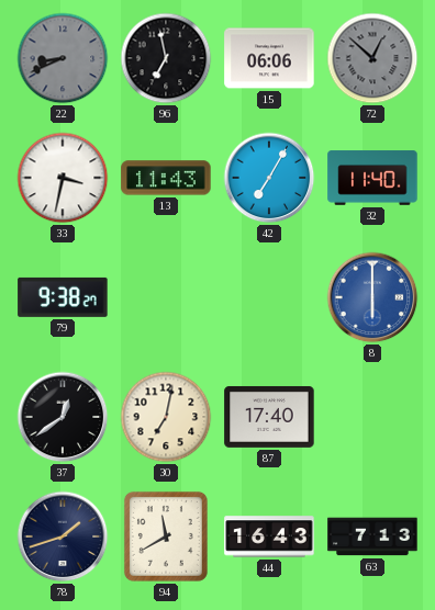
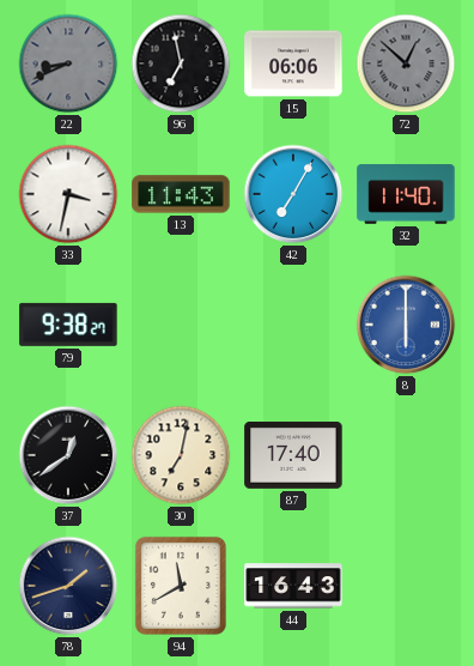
63: 7:13 -> none
